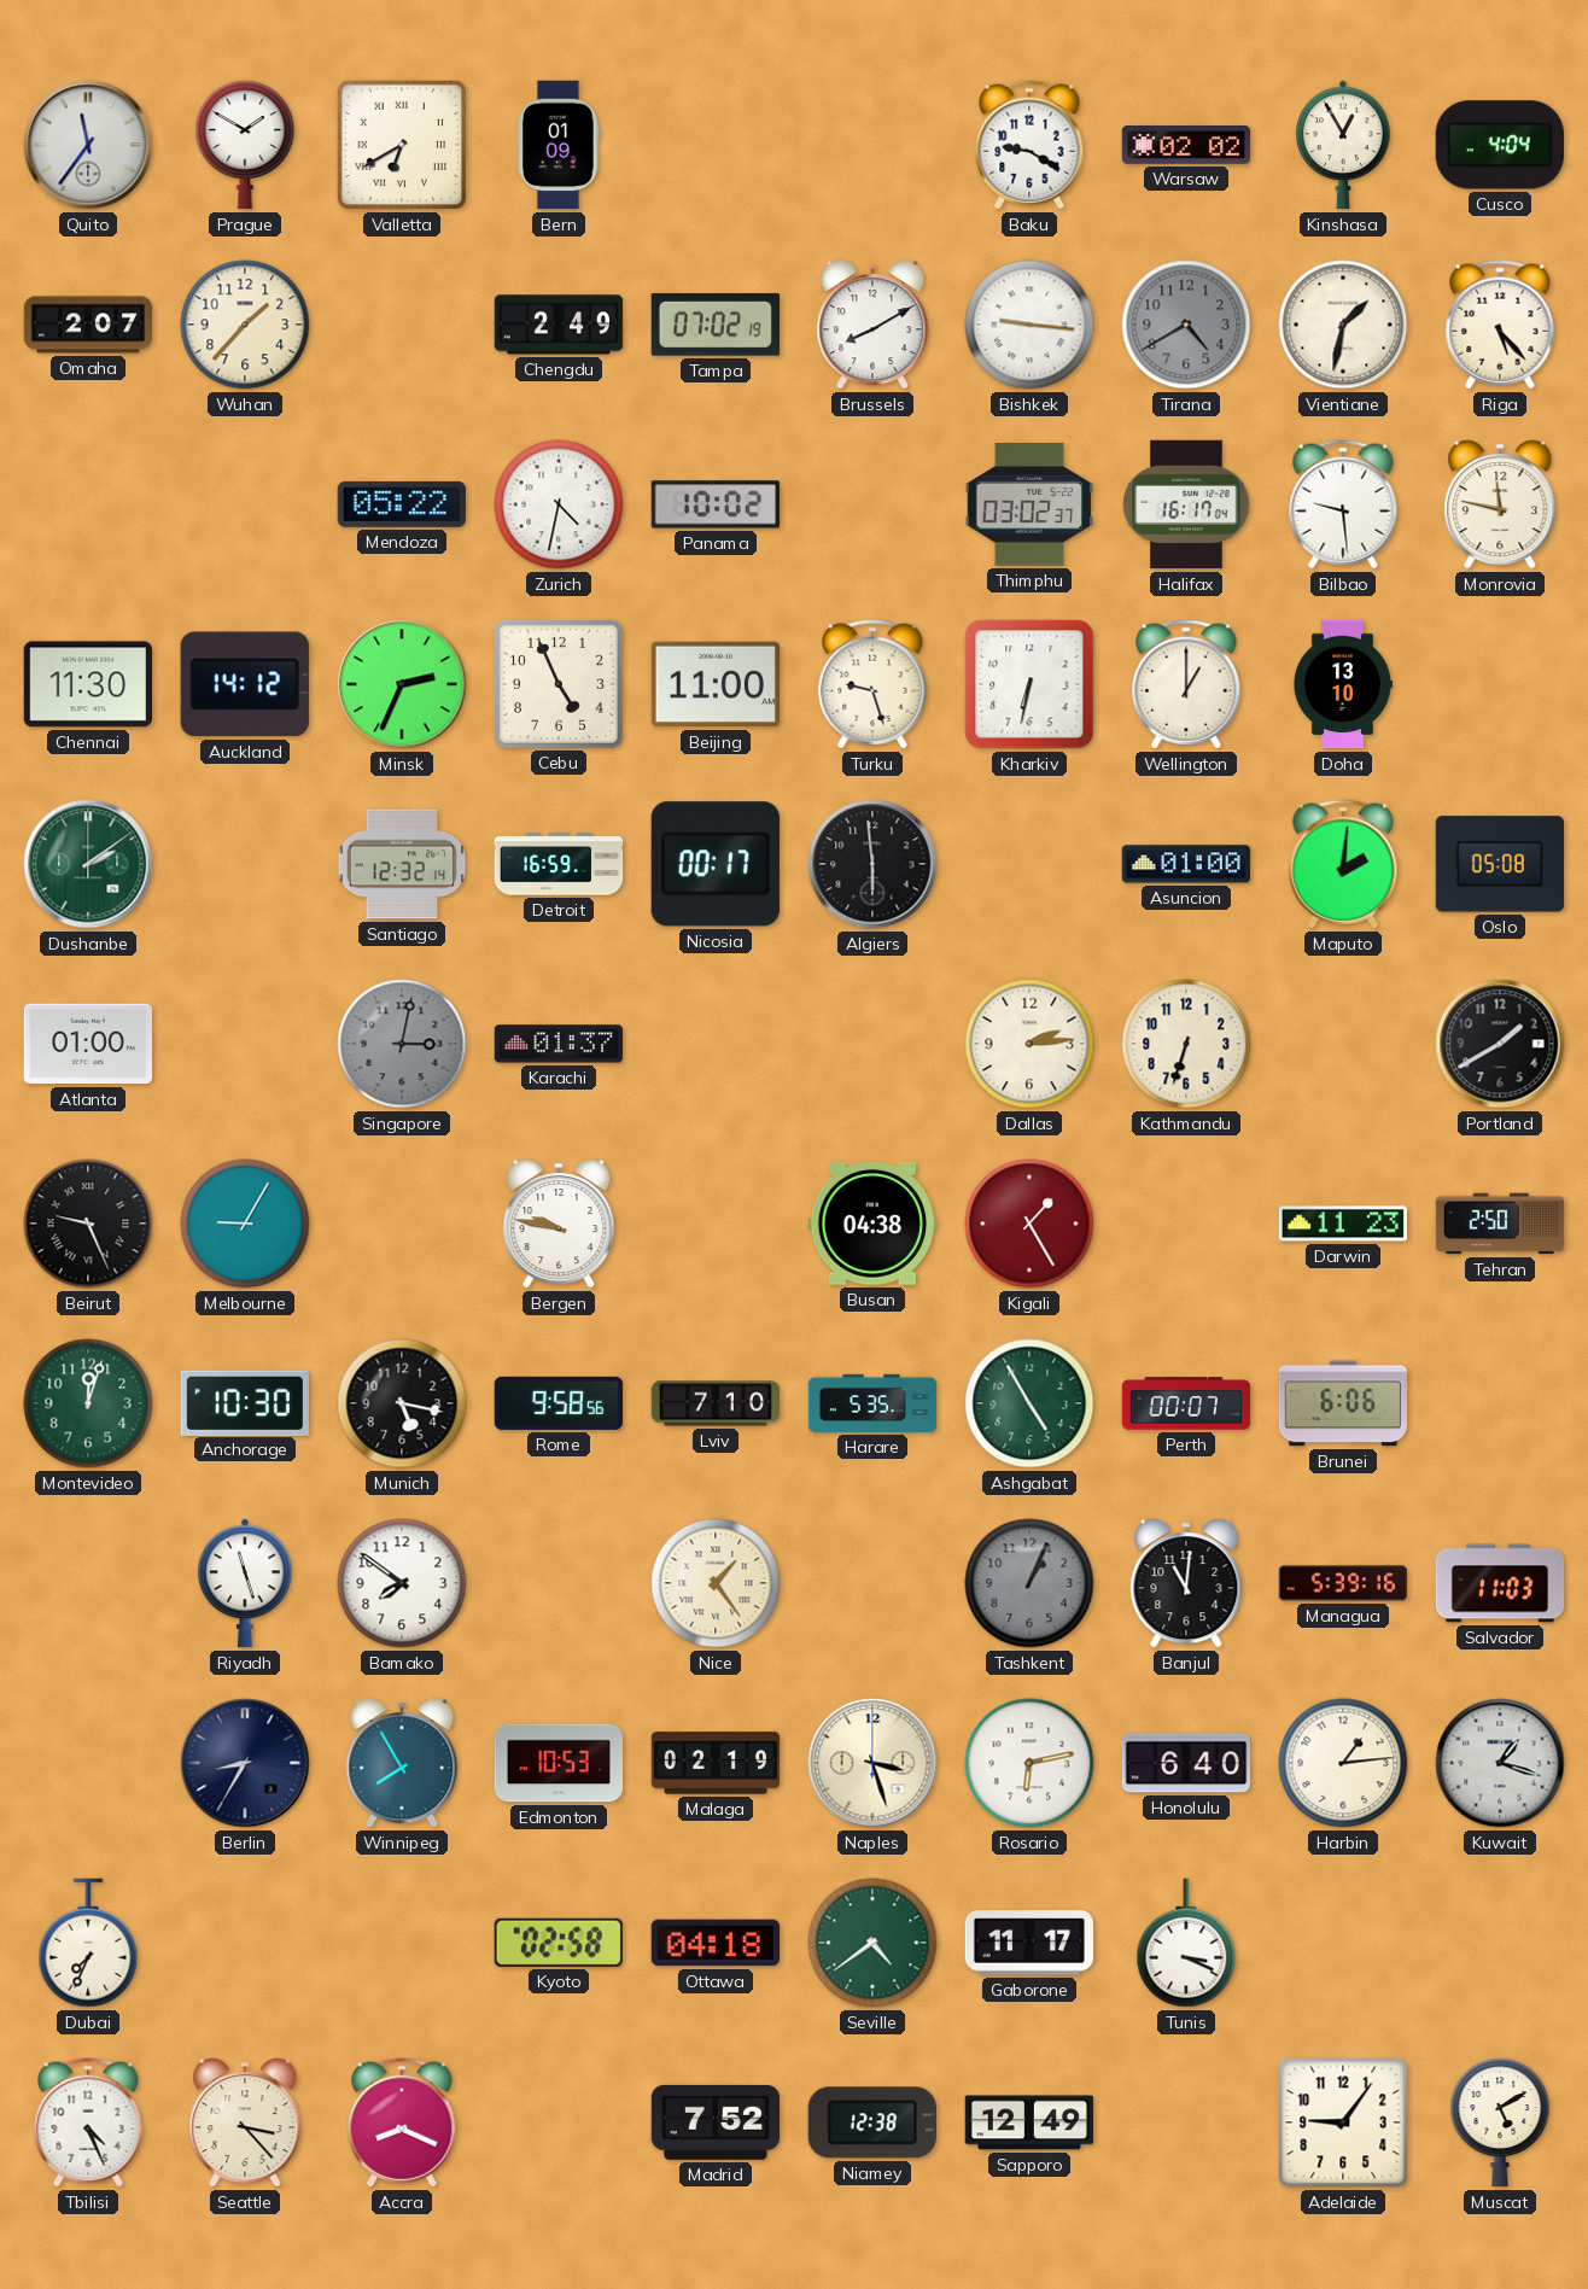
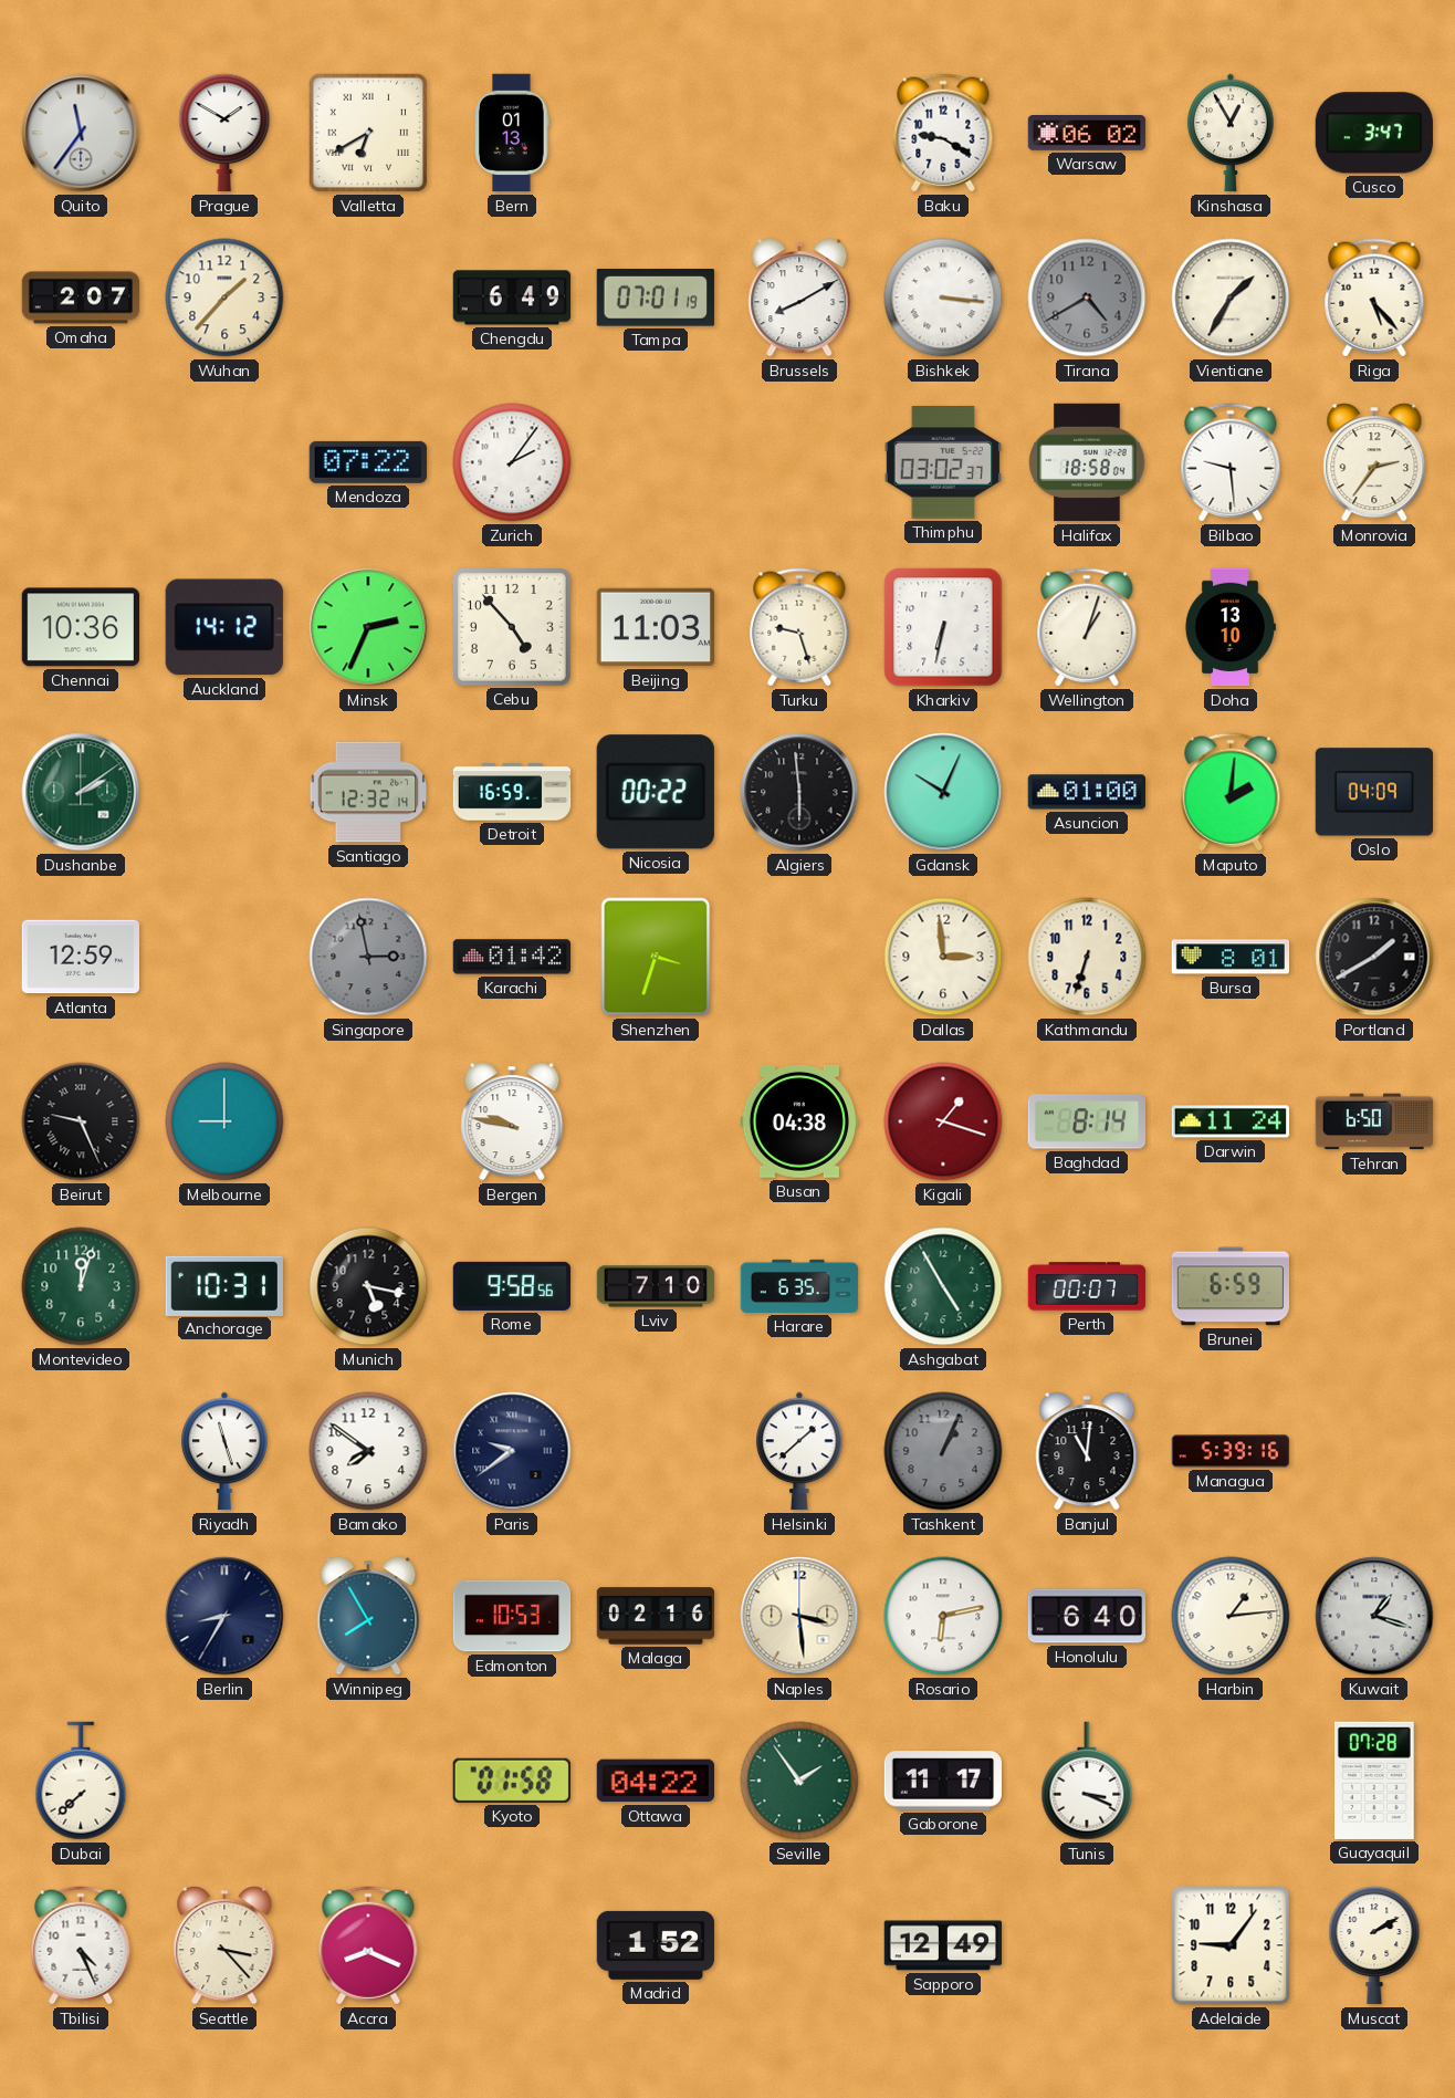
Bern: 01:09 -> 01:13
Warsaw: 02:02 -> 06:02
Cusco: 4:04 -> 3:47
Chengdu: 2:49 -> 6:49
Tampa: 07:02 -> 07:01
Bishkek: 9:16 -> 3:16
Vientiane: 1:32 -> 1:35
Mendoza: 05:22 -> 07:22
Zurich: 4:32 -> 2:06
Panama: 10:02 -> none
Halifax: 16:17 -> 18:58
Monrovia: 11:47 -> 2:36
Chennai: 11:30 -> 10:36
Cebu: 4:56 -> 4:53
Beijing: 11:00 -> 11:03
Wellington: 1:00 -> 1:03
Nicosia: 00:17 -> 00:22
Gdansk: none -> 10:04
Oslo: 05:08 -> 04:09
Atlanta: 01:00 -> 12:59
Singapore: 3:02 -> 2:58
Karachi: 01:37 -> 01:42
Shenzhen: none -> 3:33
Dallas: 2:14 -> 2:59
Bursa: none -> 8:01
Melbourne: 9:05 -> 9:00
Kigali: 1:25 -> 1:18
Baghdad: none -> 8:14
Darwin: 11:23 -> 11:24
Tehran: 2:50 -> 6:50
Anchorage: 10:30 -> 10:31
Harare: 5:35 -> 6:35
Brunei: 6:06 -> 6:59
Paris: none -> 9:39
Nice: 1:24 -> none
Helsinki: none -> 1:38
Salvador: 11:03 -> none
Malaga: 02:19 -> 02:16
Naples: 3:27 -> 3:29
Dubai: 7:34 -> 7:38
Kyoto: 02:58 -> 01:58
Ottawa: 04:18 -> 04:22
Seville: 4:39 -> 1:54
Guayaquil: none -> 07:28
Madrid: 7:52 -> 1:52
Niamey: 12:38 -> none
Muscat: 5:10 -> 2:10
